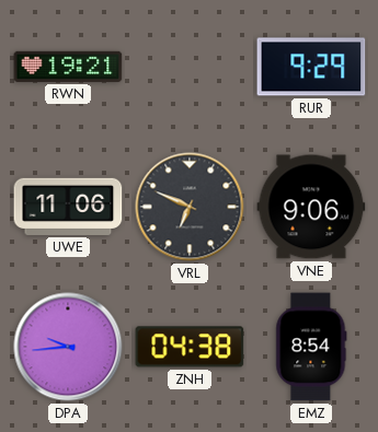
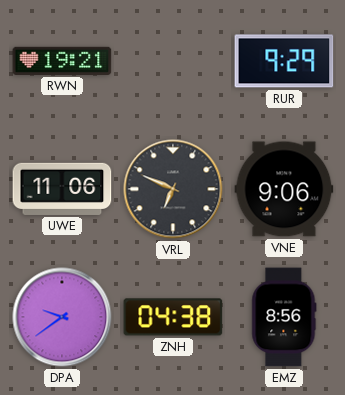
DPA: 9:44 -> 9:39
EMZ: 8:54 -> 8:56
